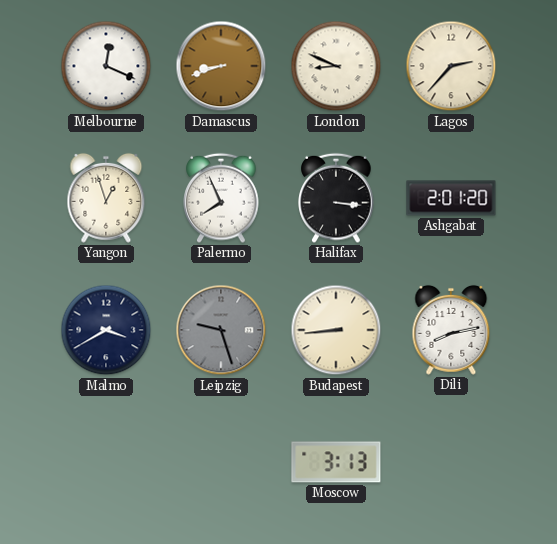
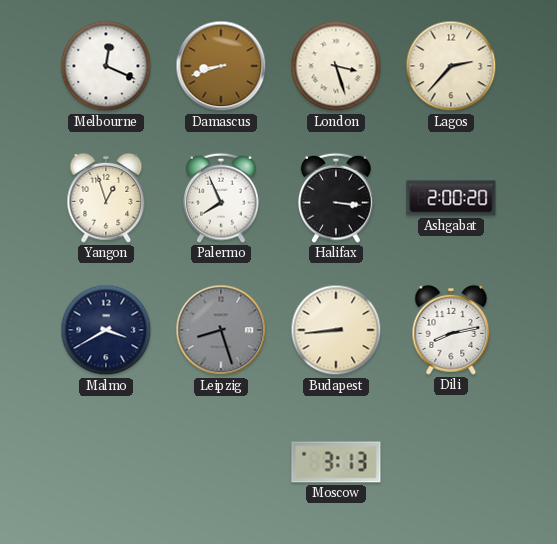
London: 8:49 -> 3:27
Ashgabat: 2:01 -> 2:00
Leipzig: 9:27 -> 8:27
